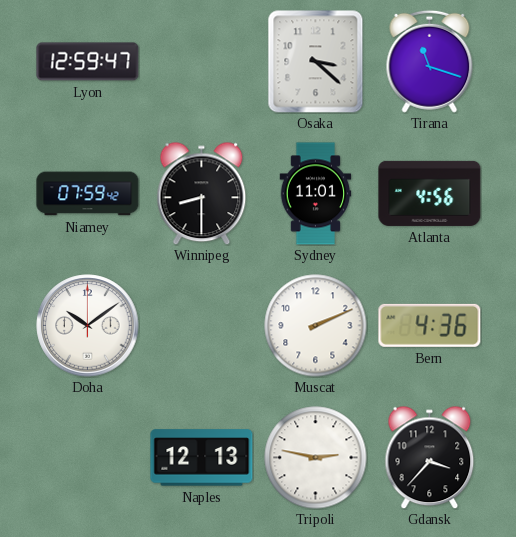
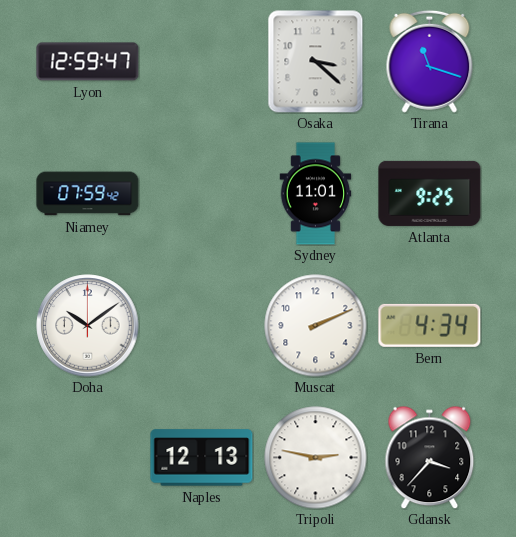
Winnipeg: 8:30 -> none
Atlanta: 4:56 -> 9:25
Bern: 4:36 -> 4:34
